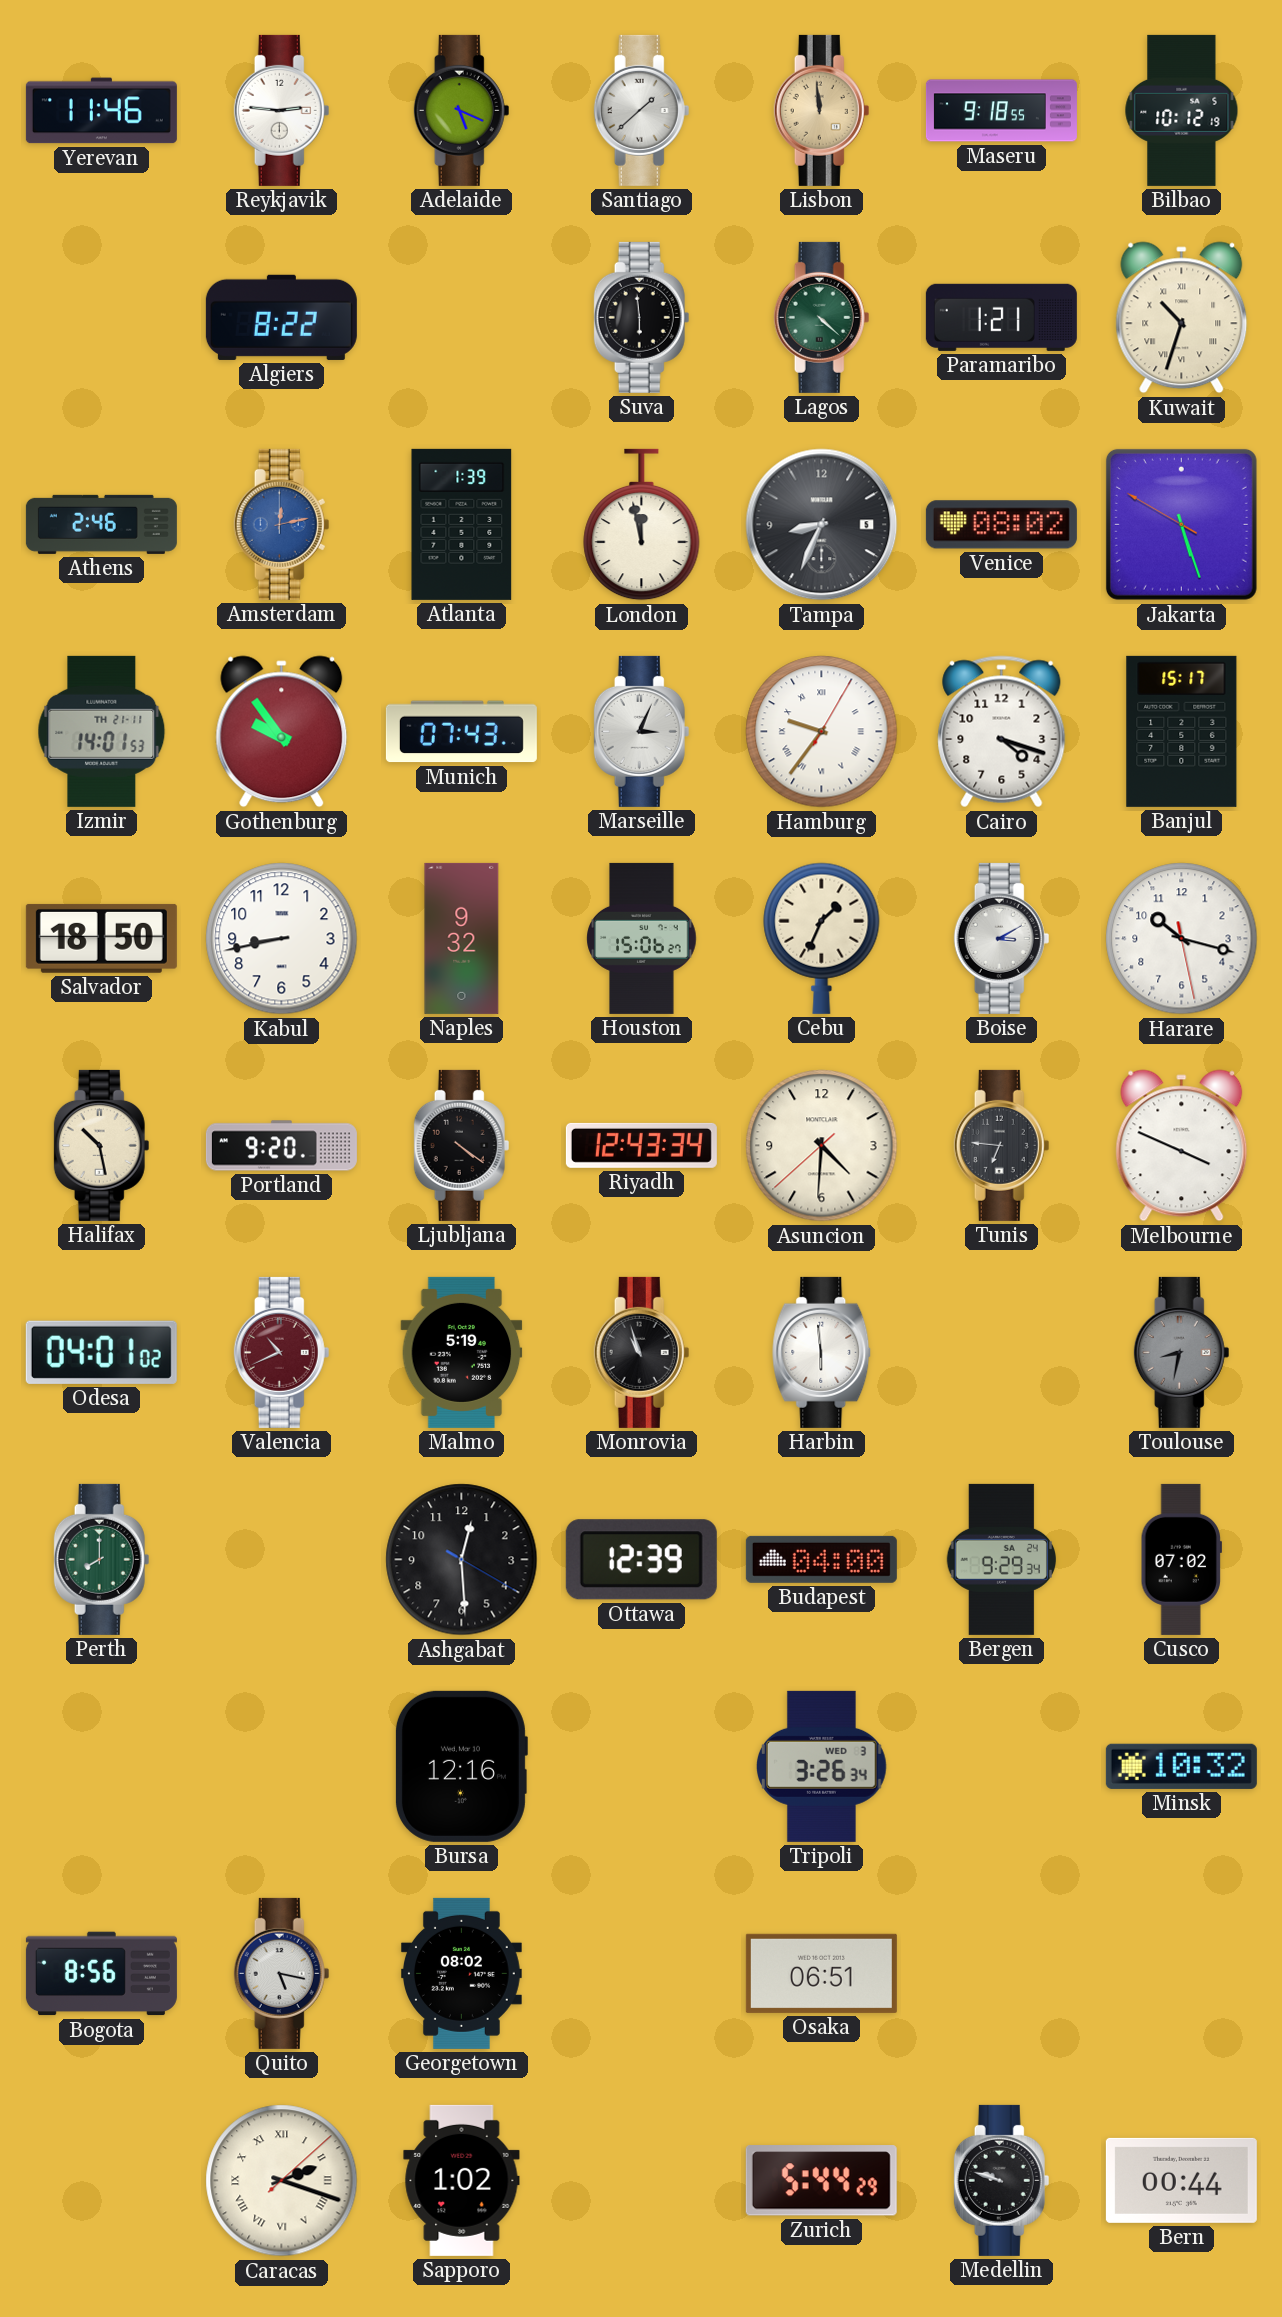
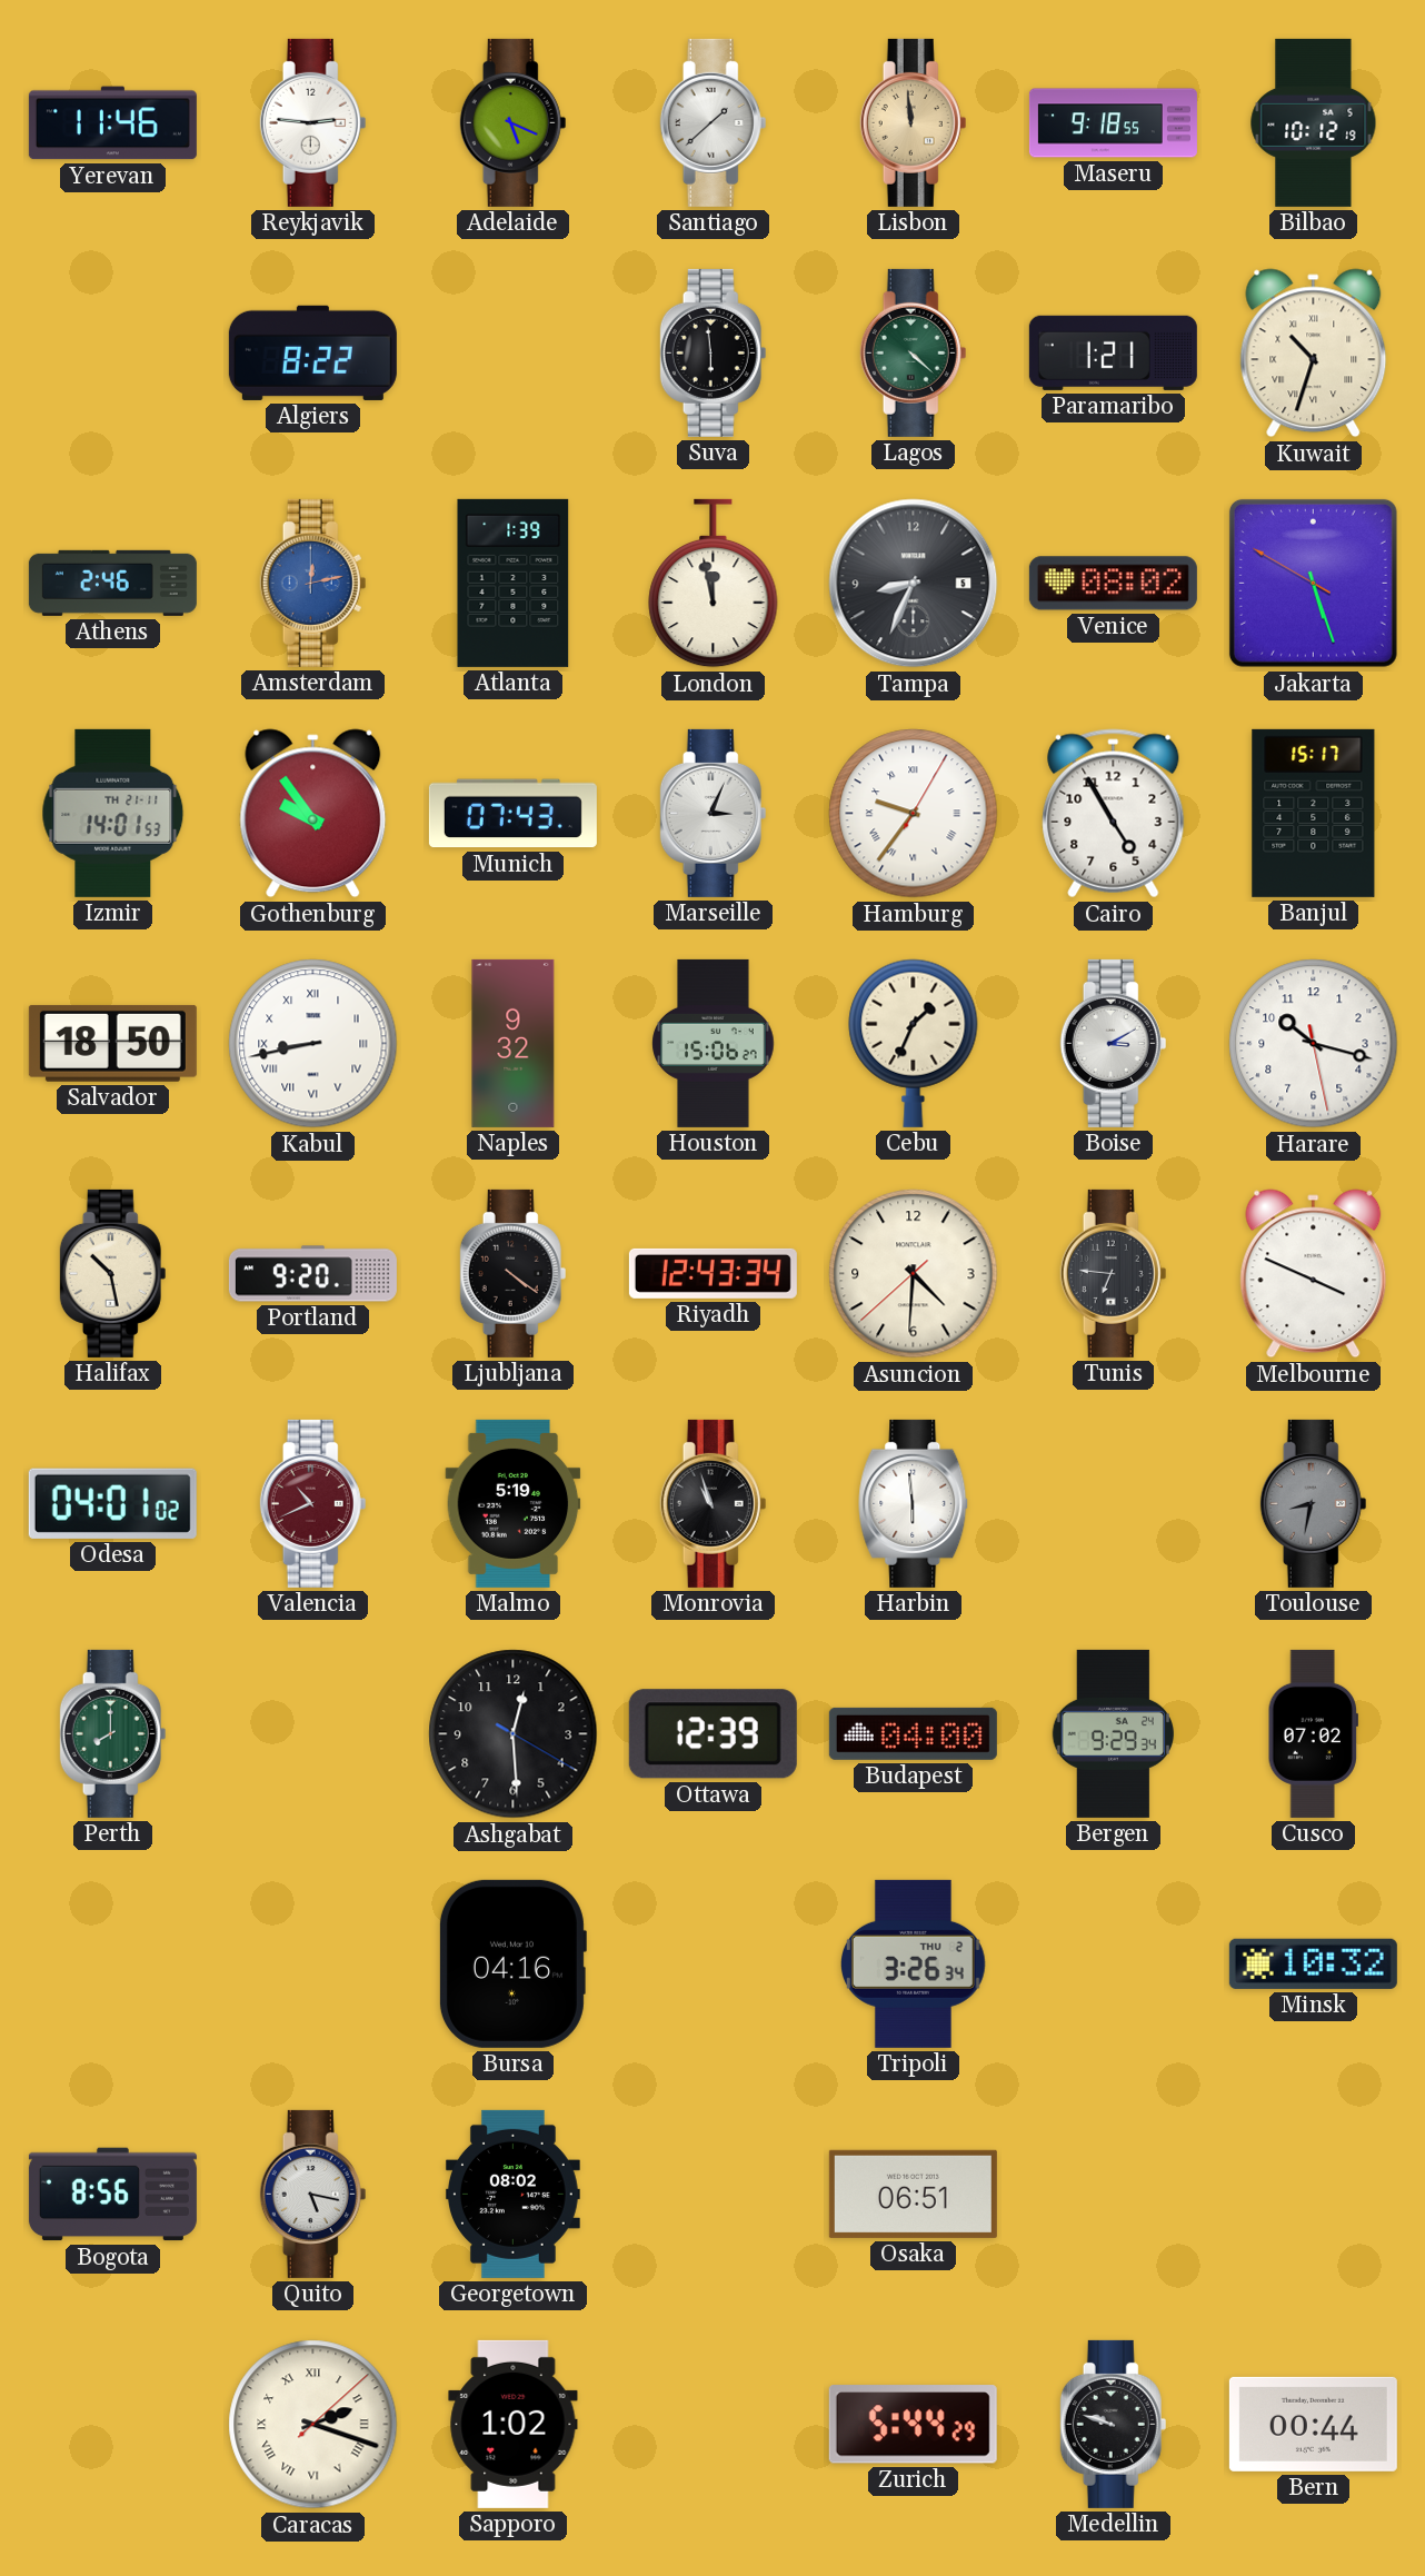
Cairo: 4:18 -> 4:55
Kabul numerals: Arabic -> Roman
Bursa: 12:16 -> 04:16
Tripoli date: WED 3 -> THU 2
